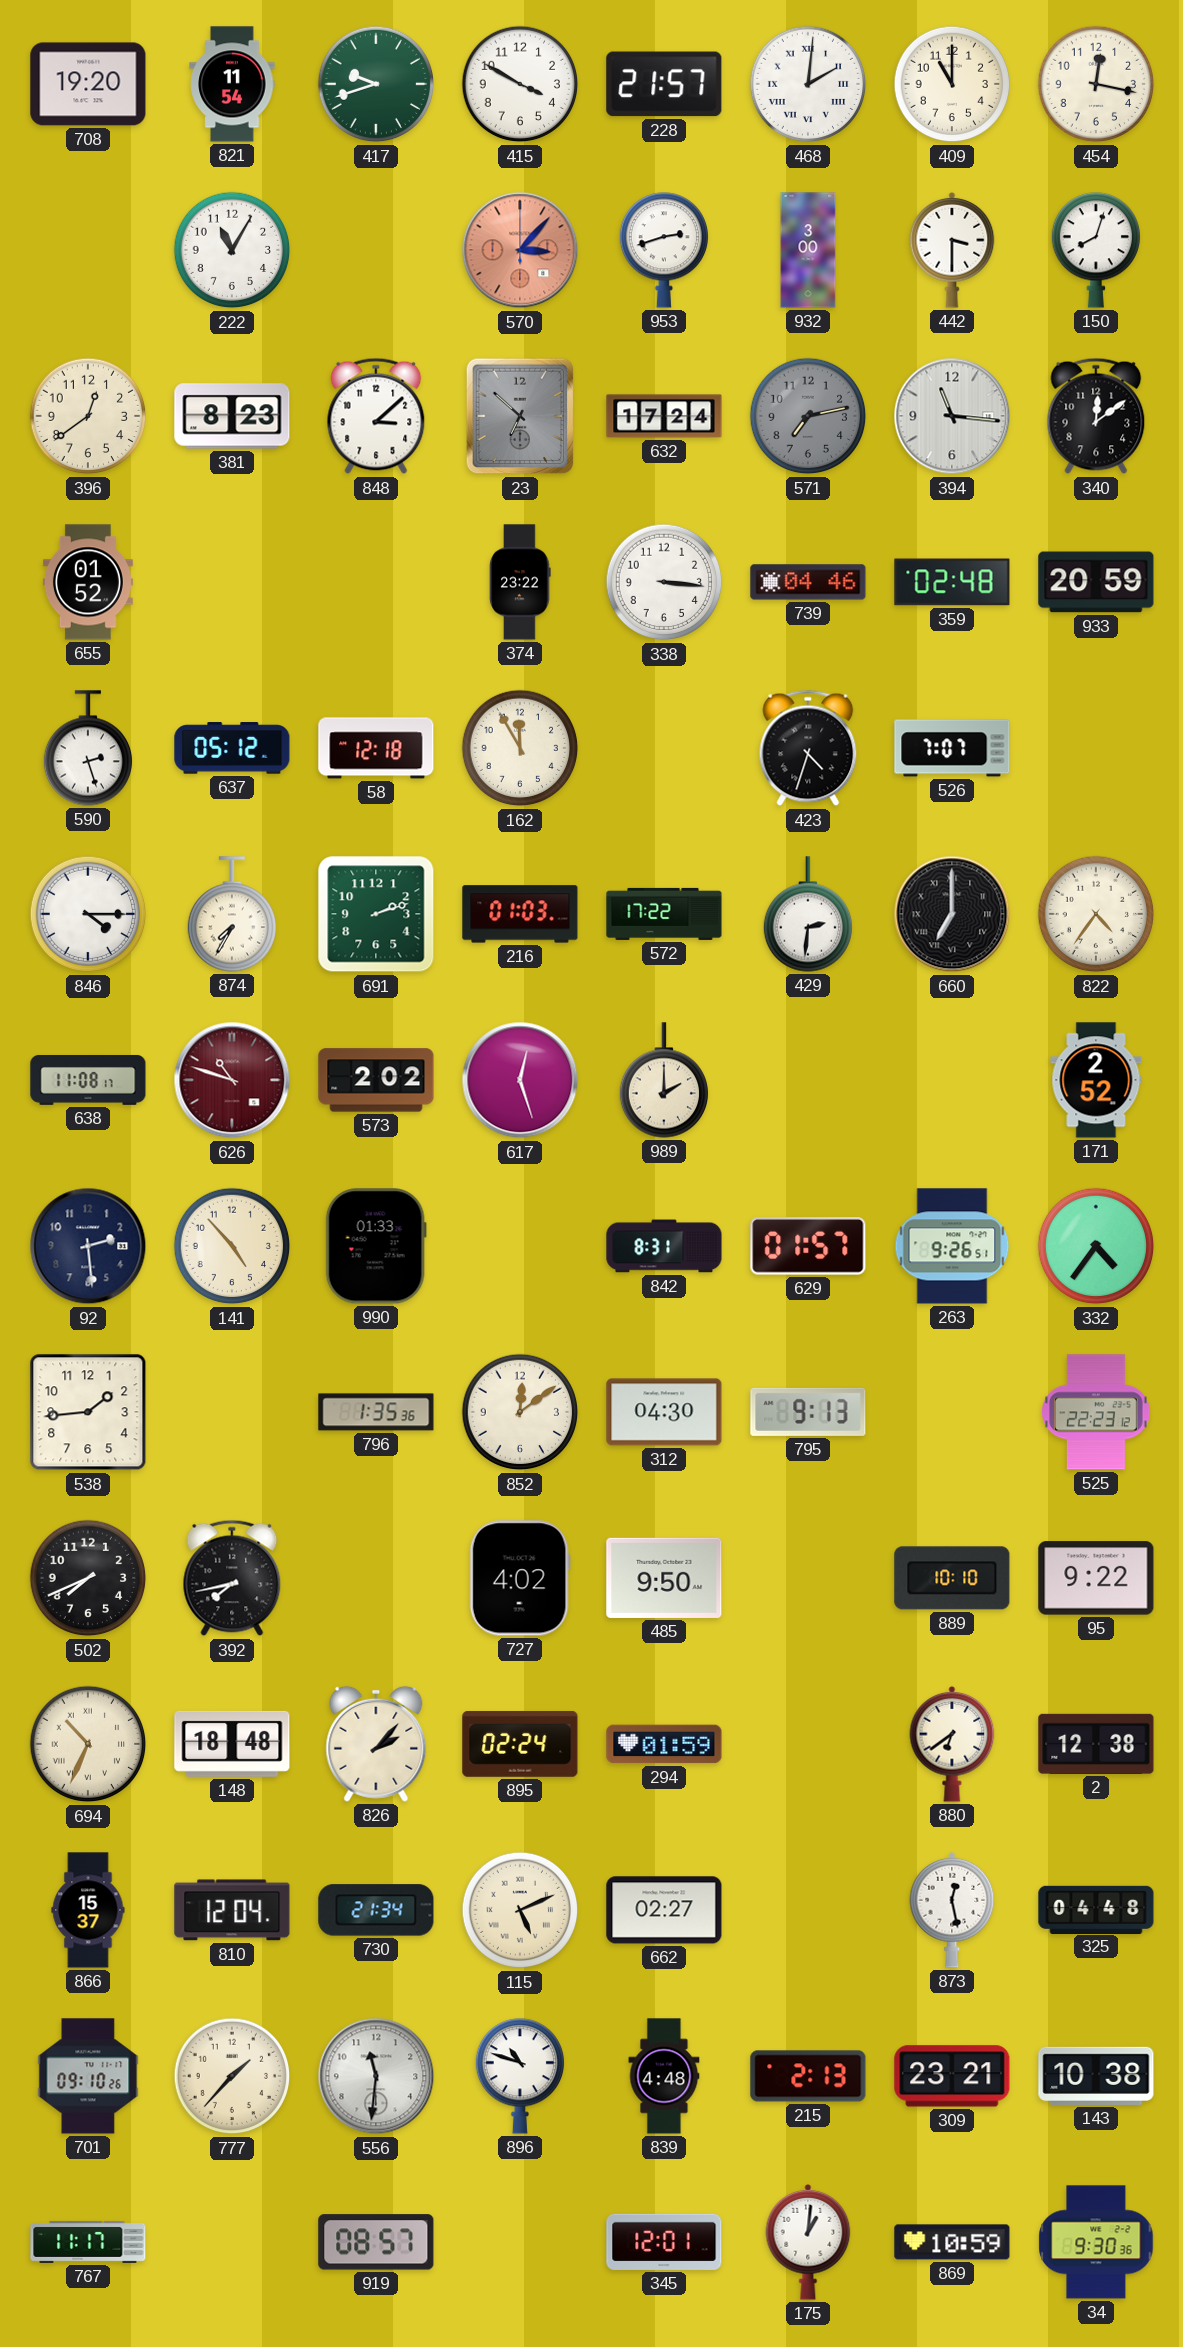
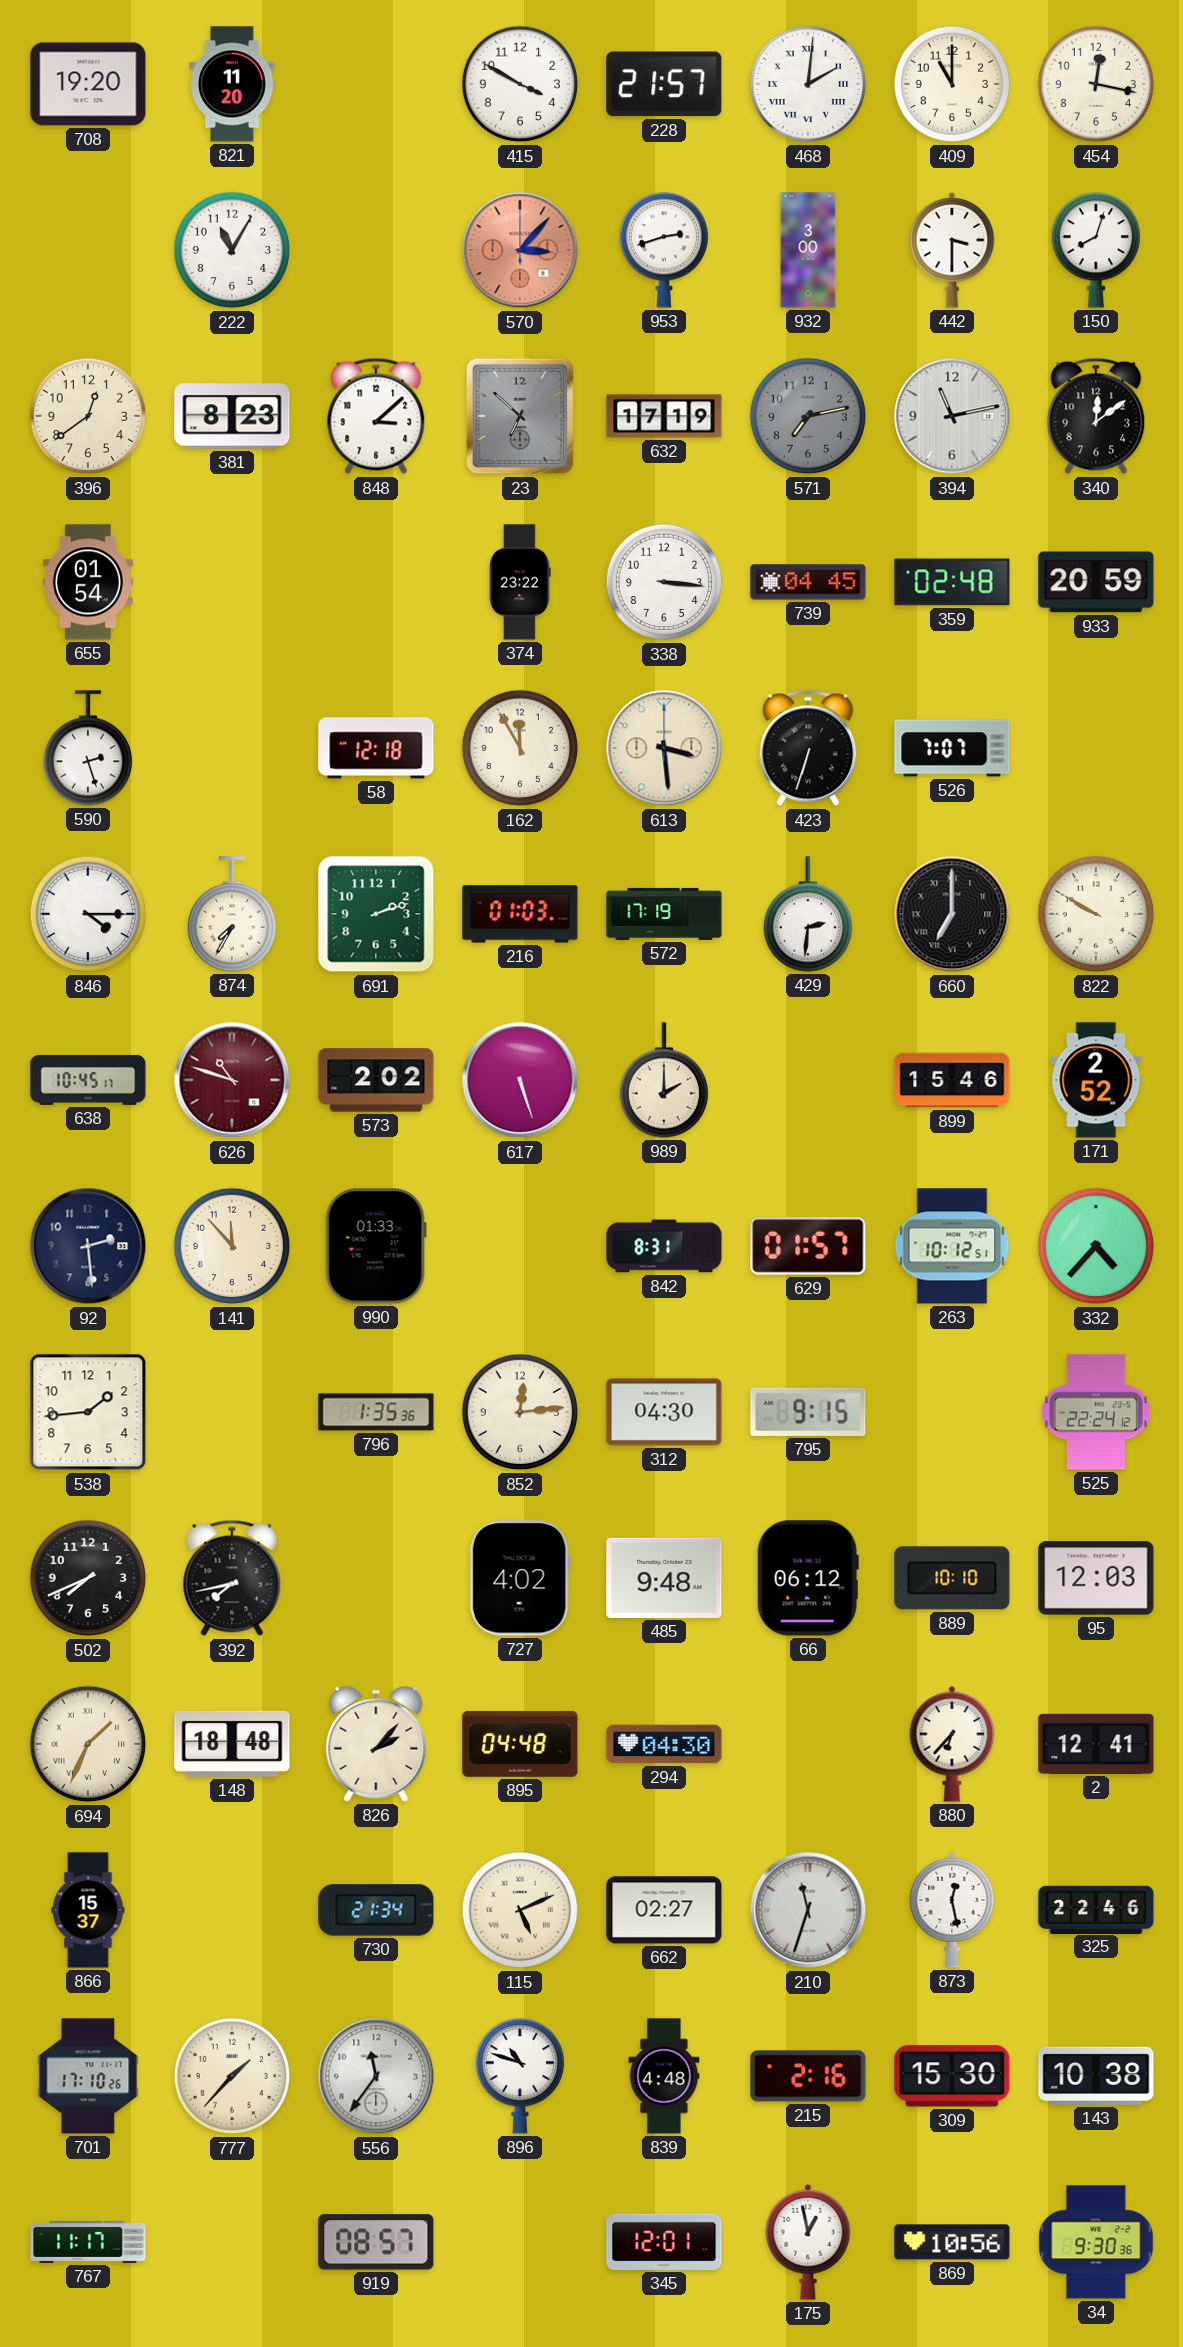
821: 11:54 -> 11:20
417: 9:42 -> none
632: 17:24 -> 17:19
394: 11:16 -> 11:13
655: 01:52 -> 01:54
739: 04:46 -> 04:45
637: 05:12 -> none
613: none -> 3:29
423: 4:33 -> 6:33
572: 17:22 -> 17:19
822: 4:36 -> 9:50
638: 11:08 -> 10:45
617: 12:27 -> 5:27
899: none -> 15:46
141: 4:53 -> 11:53
263: 9:26 -> 10:12
332: 4:36 -> 4:37
852: 12:09 -> 12:14
795: 9:13 -> 9:15
525: 22:23 -> 22:24
485: 9:50 -> 9:48
66: none -> 06:12
95: 9:22 -> 12:03
694: 10:34 -> 1:34
895: 02:24 -> 04:48
294: 01:59 -> 04:30
880: 6:39 -> 6:37
2: 12:38 -> 12:41
810: 12:04 -> none
210: none -> 11:33
325: 04:48 -> 22:46
701: 09:10 -> 17:10
556: 11:31 -> 11:36
215: 2:13 -> 2:16
309: 23:21 -> 15:30
175: 1:01 -> 12:58
869: 10:59 -> 10:56
